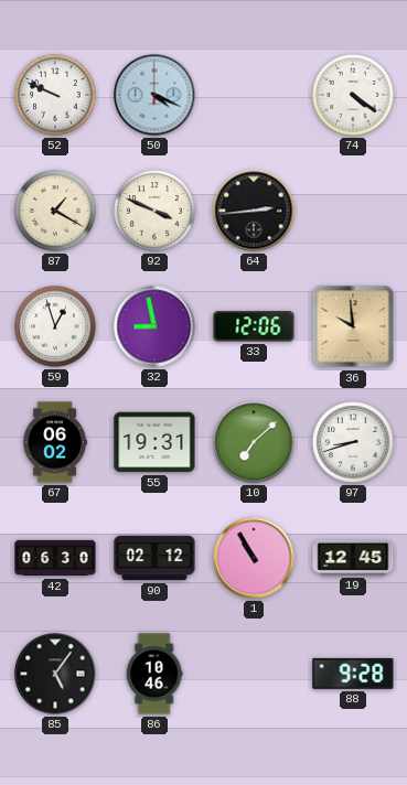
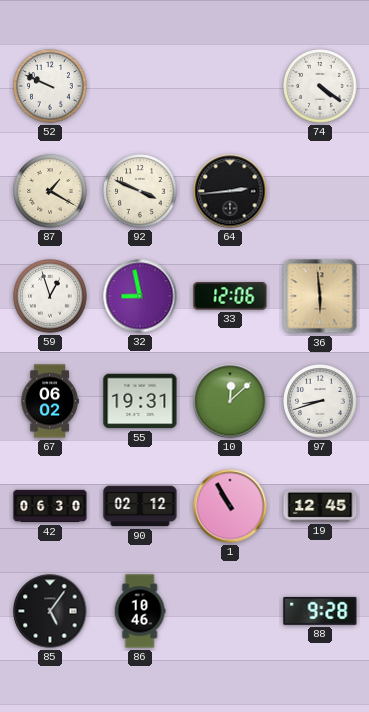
50: 4:19 -> none
36: 9:59 -> 5:59
10: 7:08 -> 12:08
